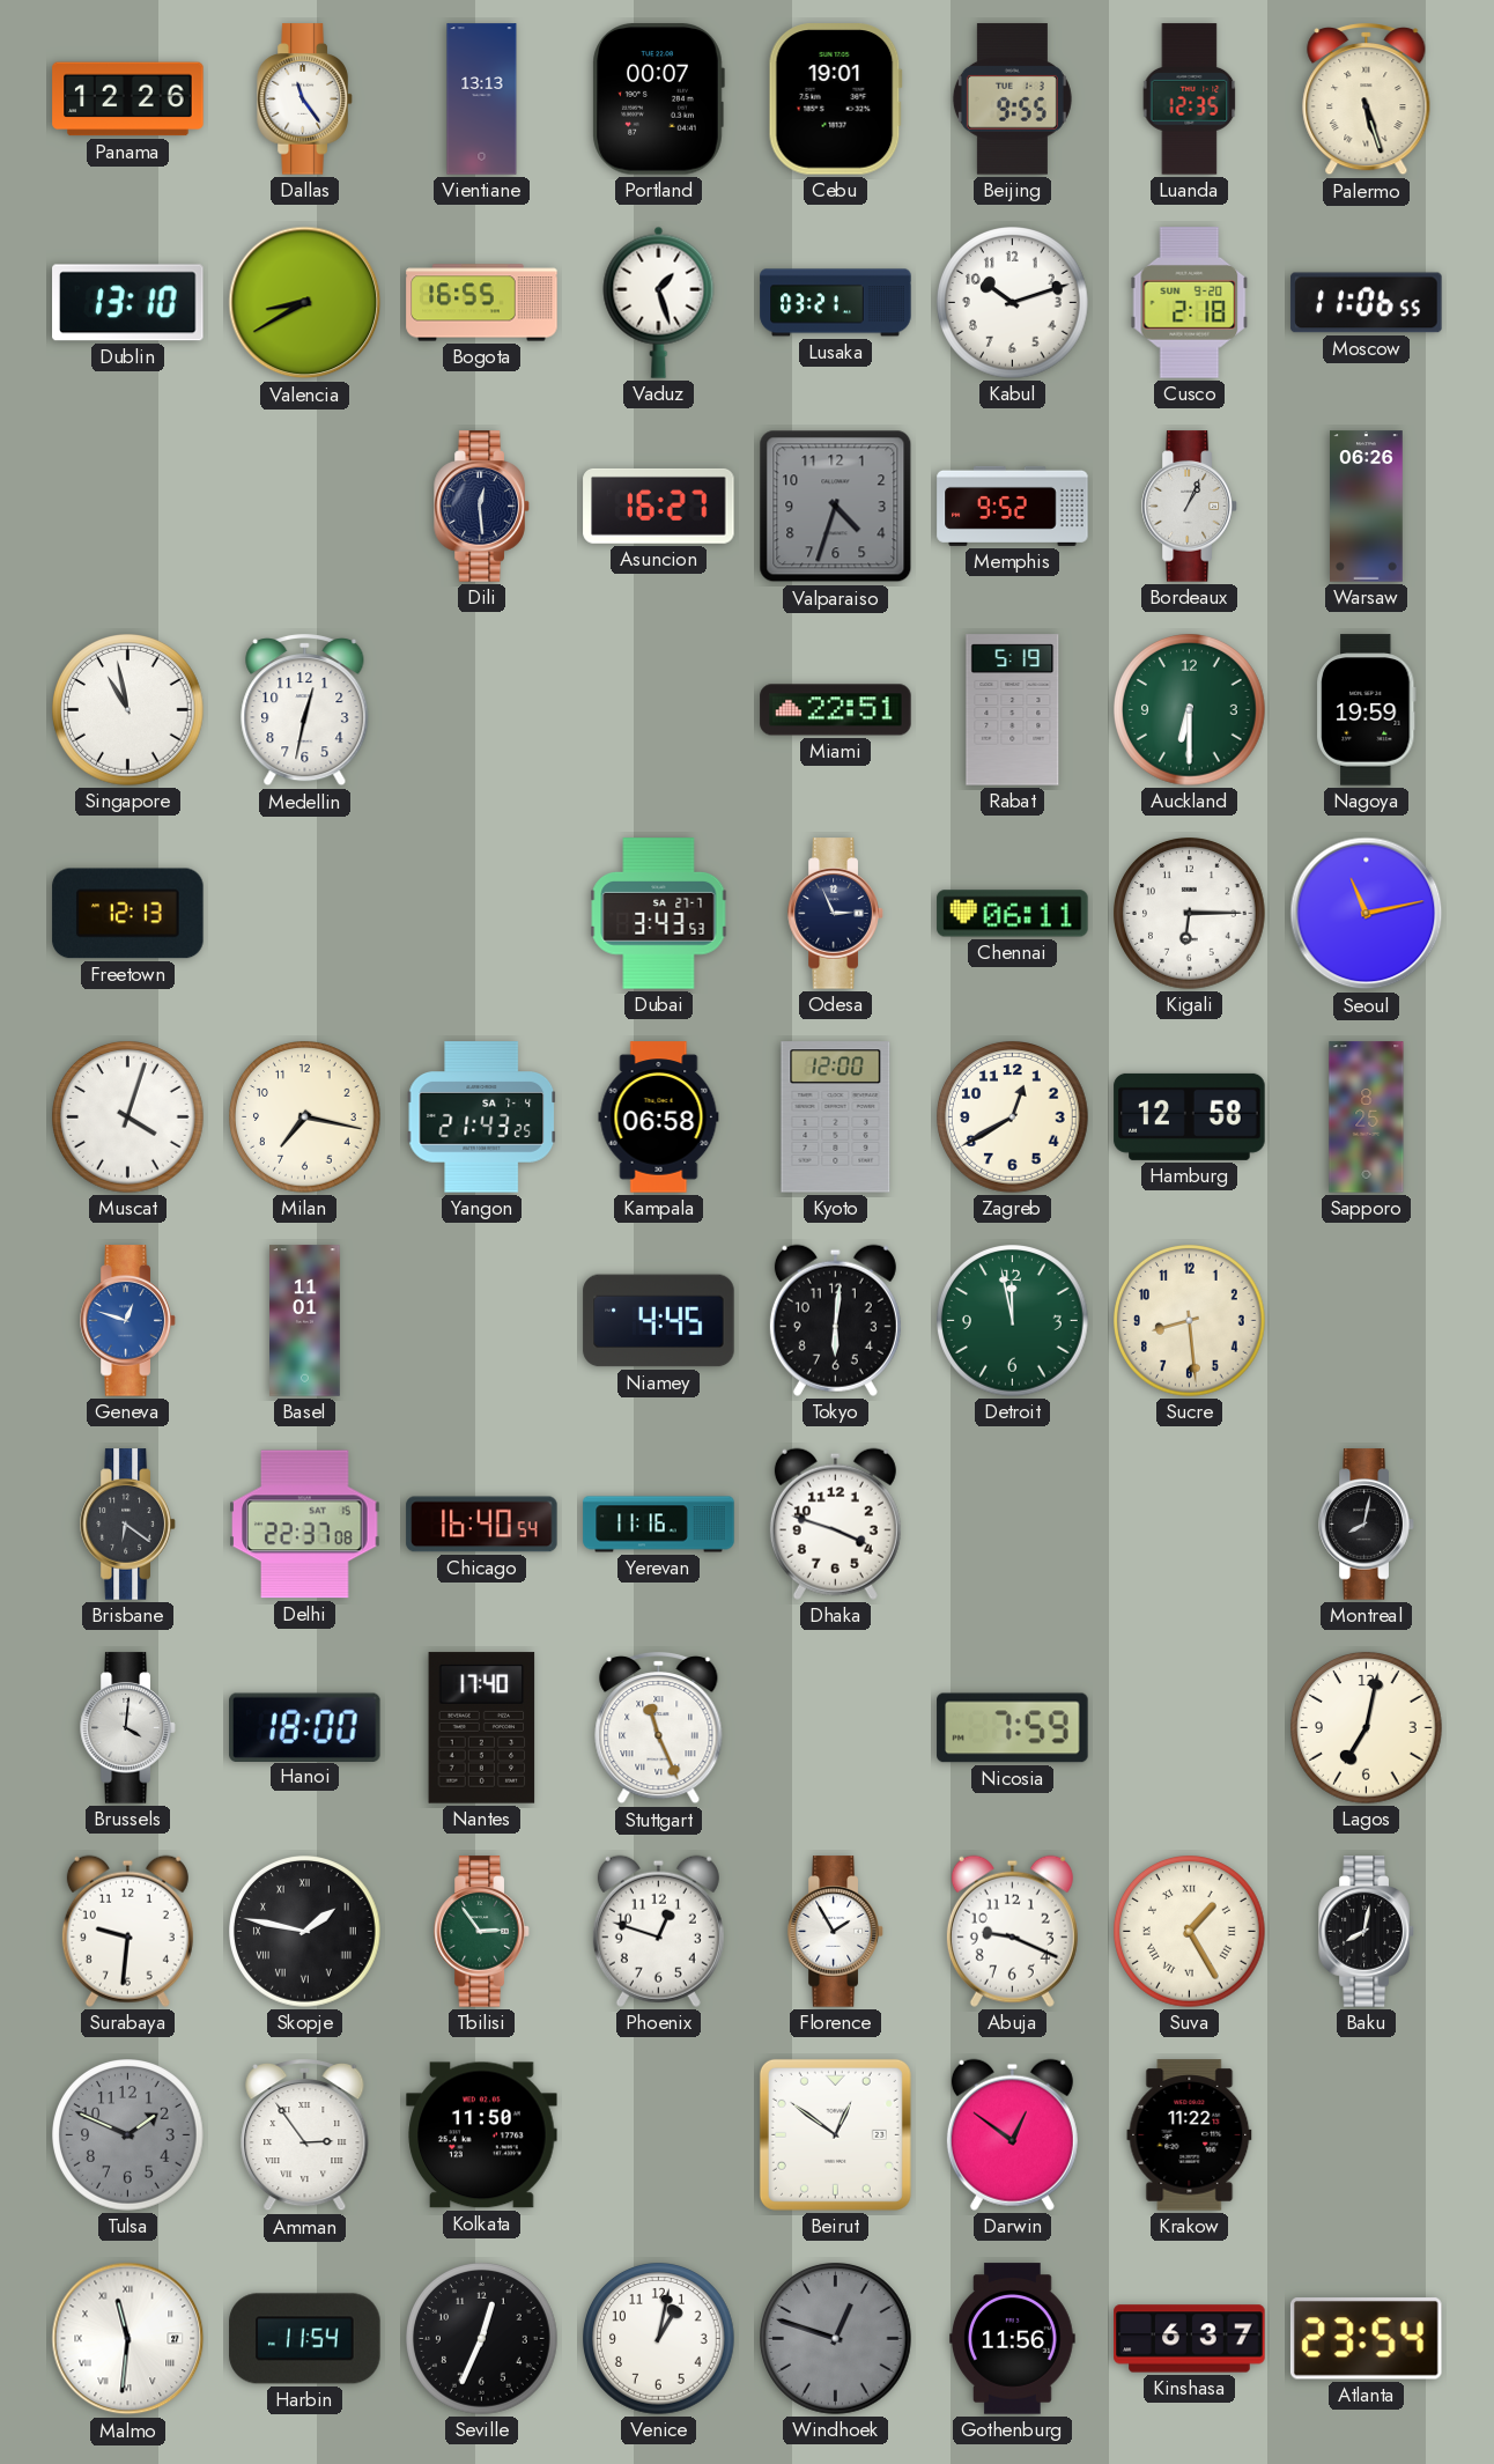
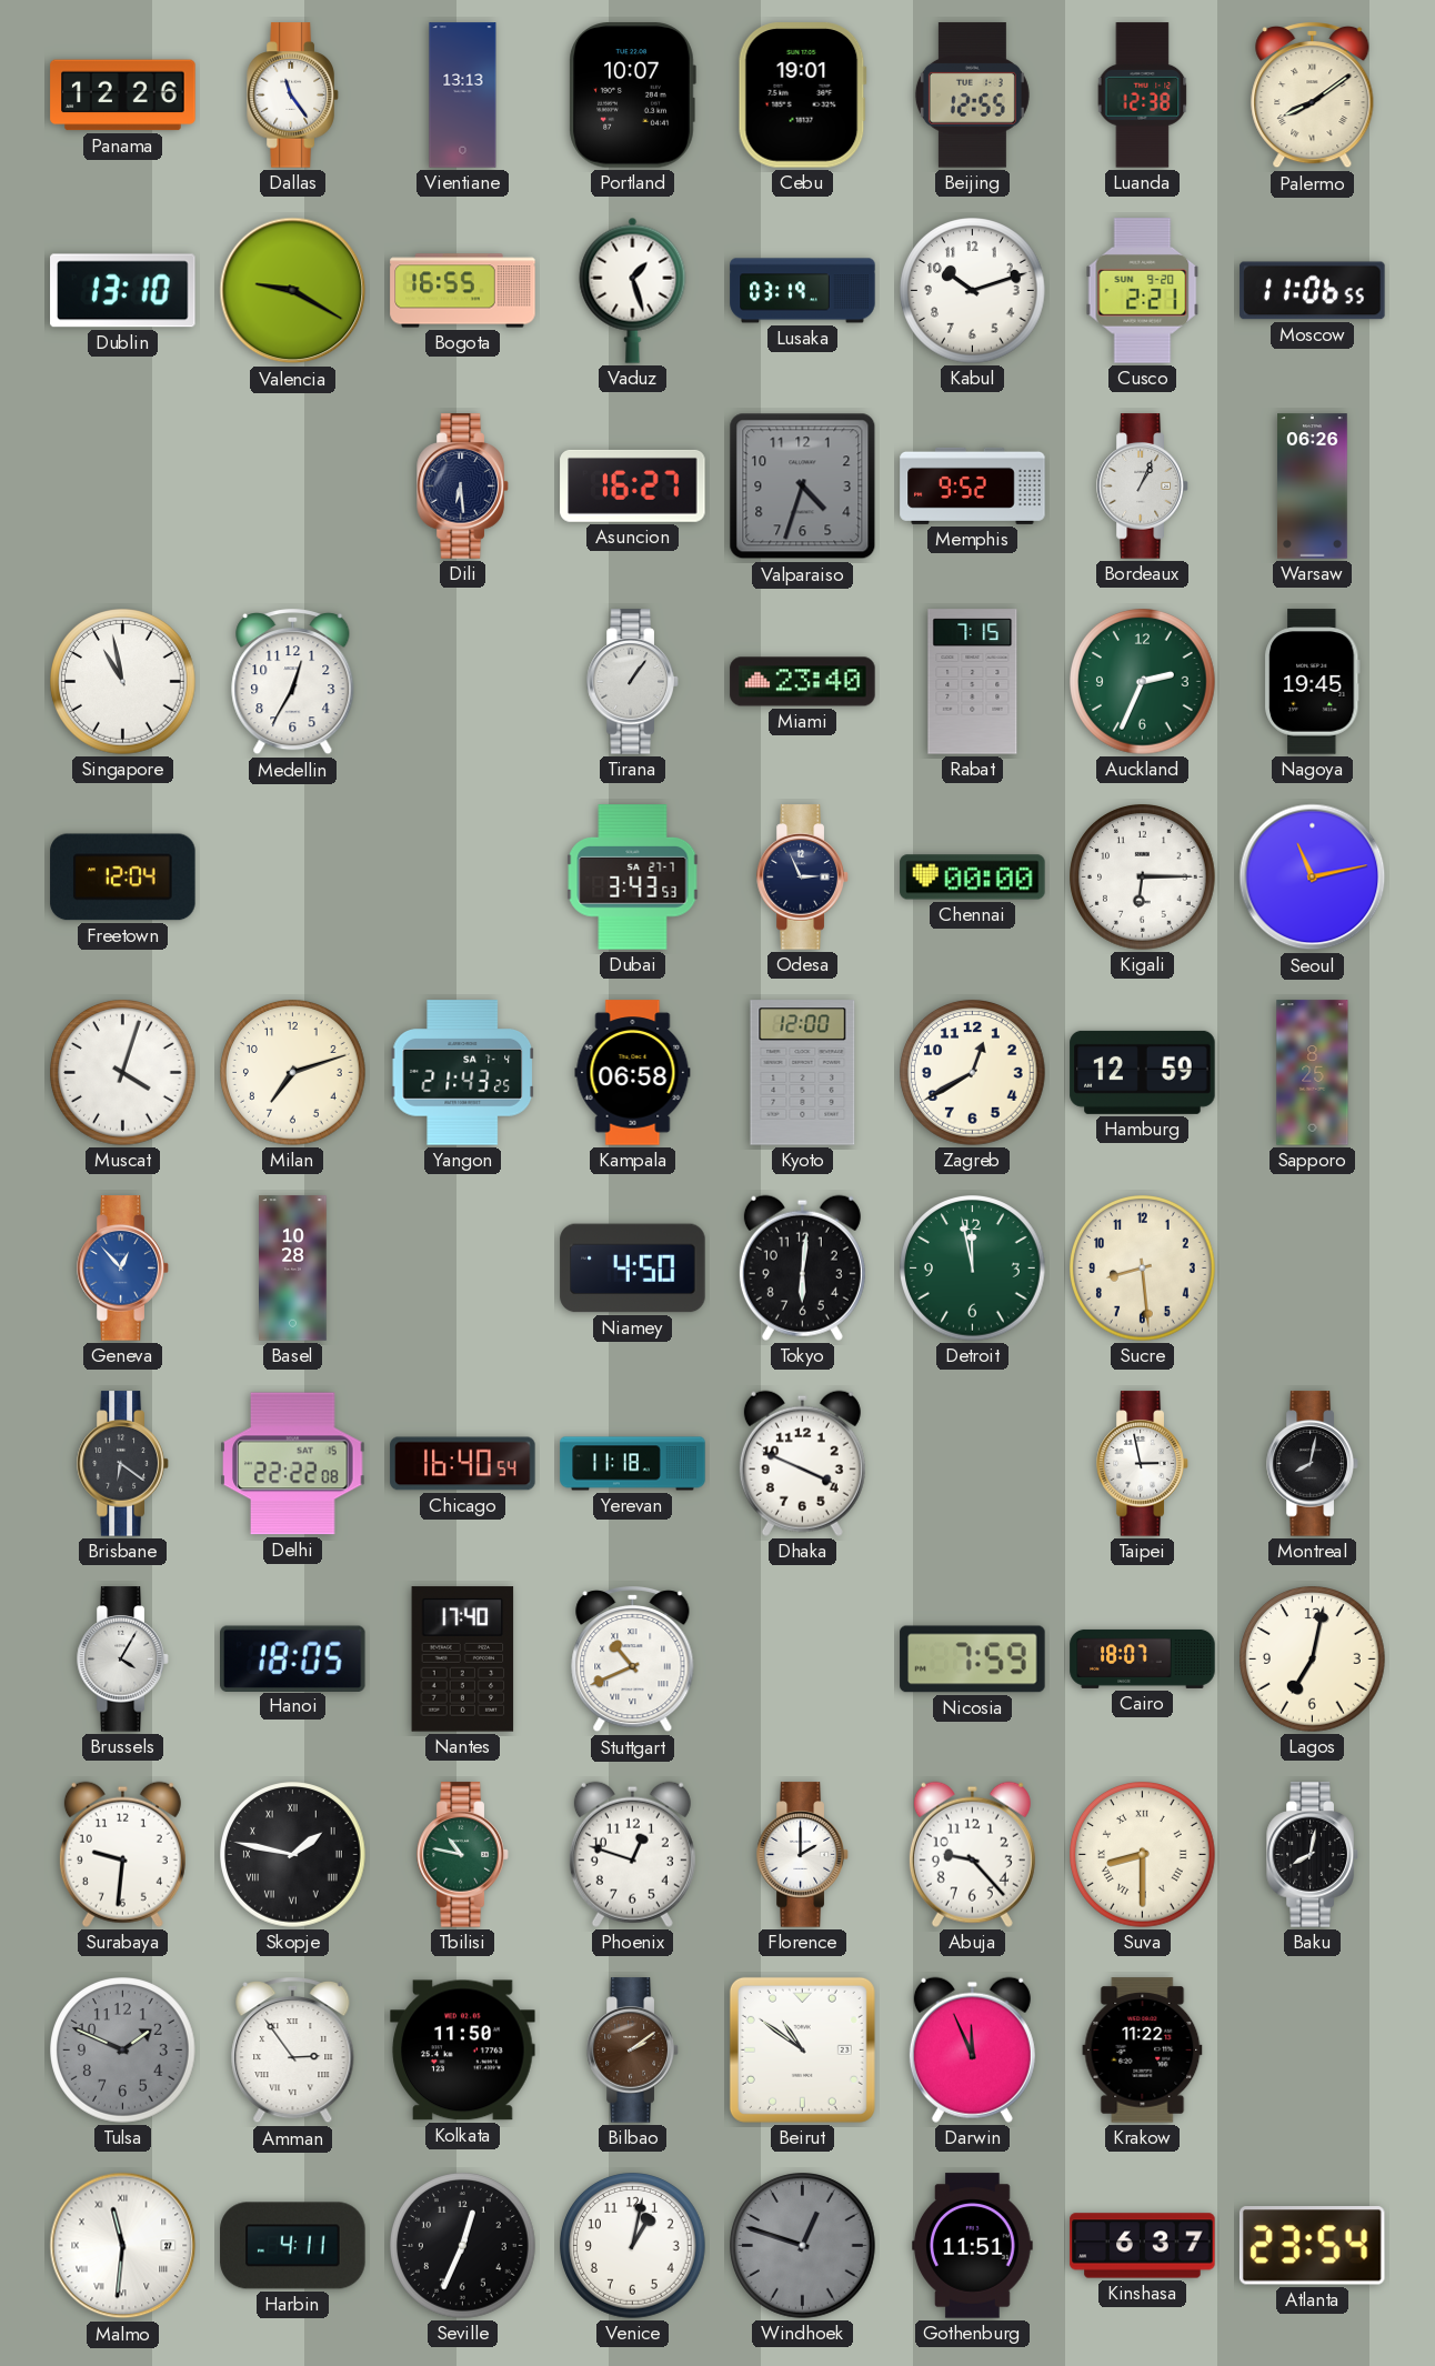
Portland: 00:07 -> 10:07
Beijing: 9:55 -> 12:55
Luanda: 12:35 -> 12:38
Palermo: 5:27 -> 8:09
Valencia: 8:40 -> 9:20
Lusaka: 03:21 -> 03:19
Cusco: 2:18 -> 2:21
Dili: 12:29 -> 6:29
Medellin: 12:32 -> 12:35
Tirana: none -> 1:06
Miami: 22:51 -> 23:40
Rabat: 5:19 -> 7:15
Auckland: 6:30 -> 2:34
Nagoya: 19:59 -> 19:45
Freetown: 12:13 -> 12:04
Chennai: 06:11 -> 00:00
Milan: 7:17 -> 7:12
Hamburg: 12:58 -> 12:59
Geneva: 12:48 -> 12:53
Basel: 11:01 -> 10:28
Niamey: 4:45 -> 4:50
Delhi: 22:37 -> 22:22
Yerevan: 11:16 -> 11:18
Dhaka: 3:48 -> 3:49
Taipei: none -> 2:58
Brussels: 4:01 -> 4:05
Hanoi: 18:00 -> 18:05
Stuttgart: 11:26 -> 10:41
Cairo: none -> 18:07
Tbilisi: 2:54 -> 10:47
Florence: 1:55 -> 2:00
Abuja: 9:19 -> 9:23
Suva: 1:25 -> 8:30
Bilbao: none -> 2:09
Beirut: 12:51 -> 10:51
Darwin: 12:51 -> 11:56
Harbin: 11:54 -> 4:11
Gothenburg: 11:56 -> 11:51
